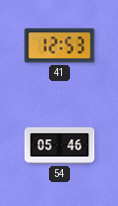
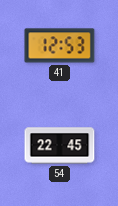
54: 05:46 -> 22:45
